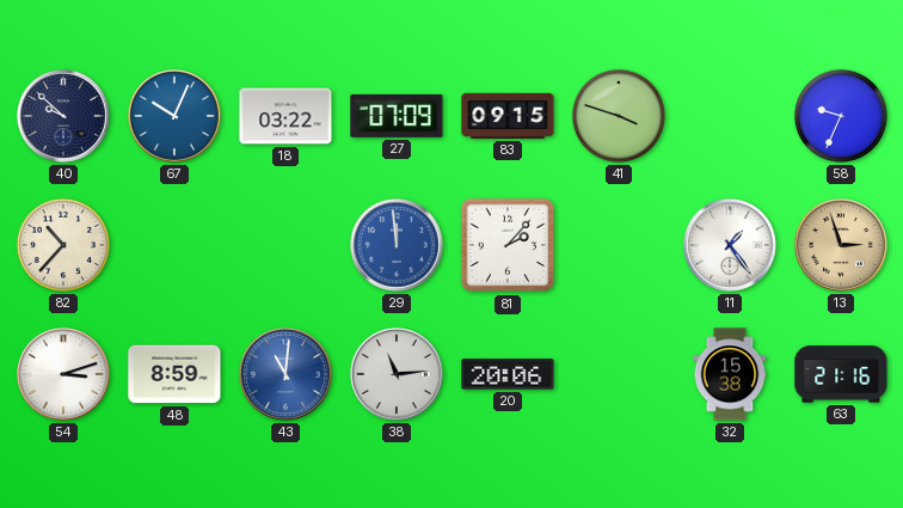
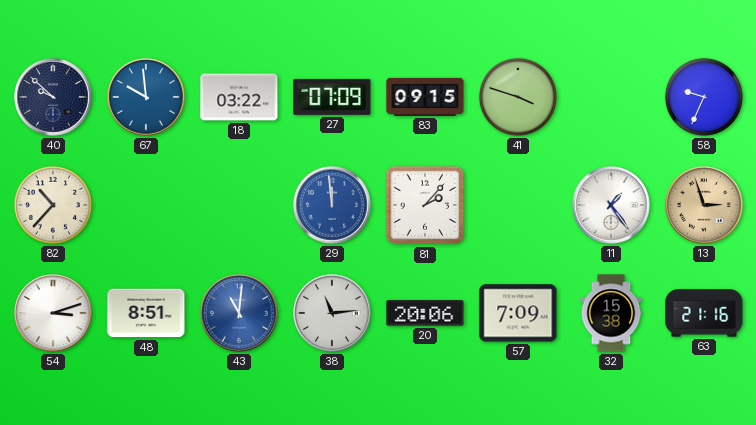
67: 10:04 -> 9:59
48: 8:59 -> 8:51
57: none -> 7:09
